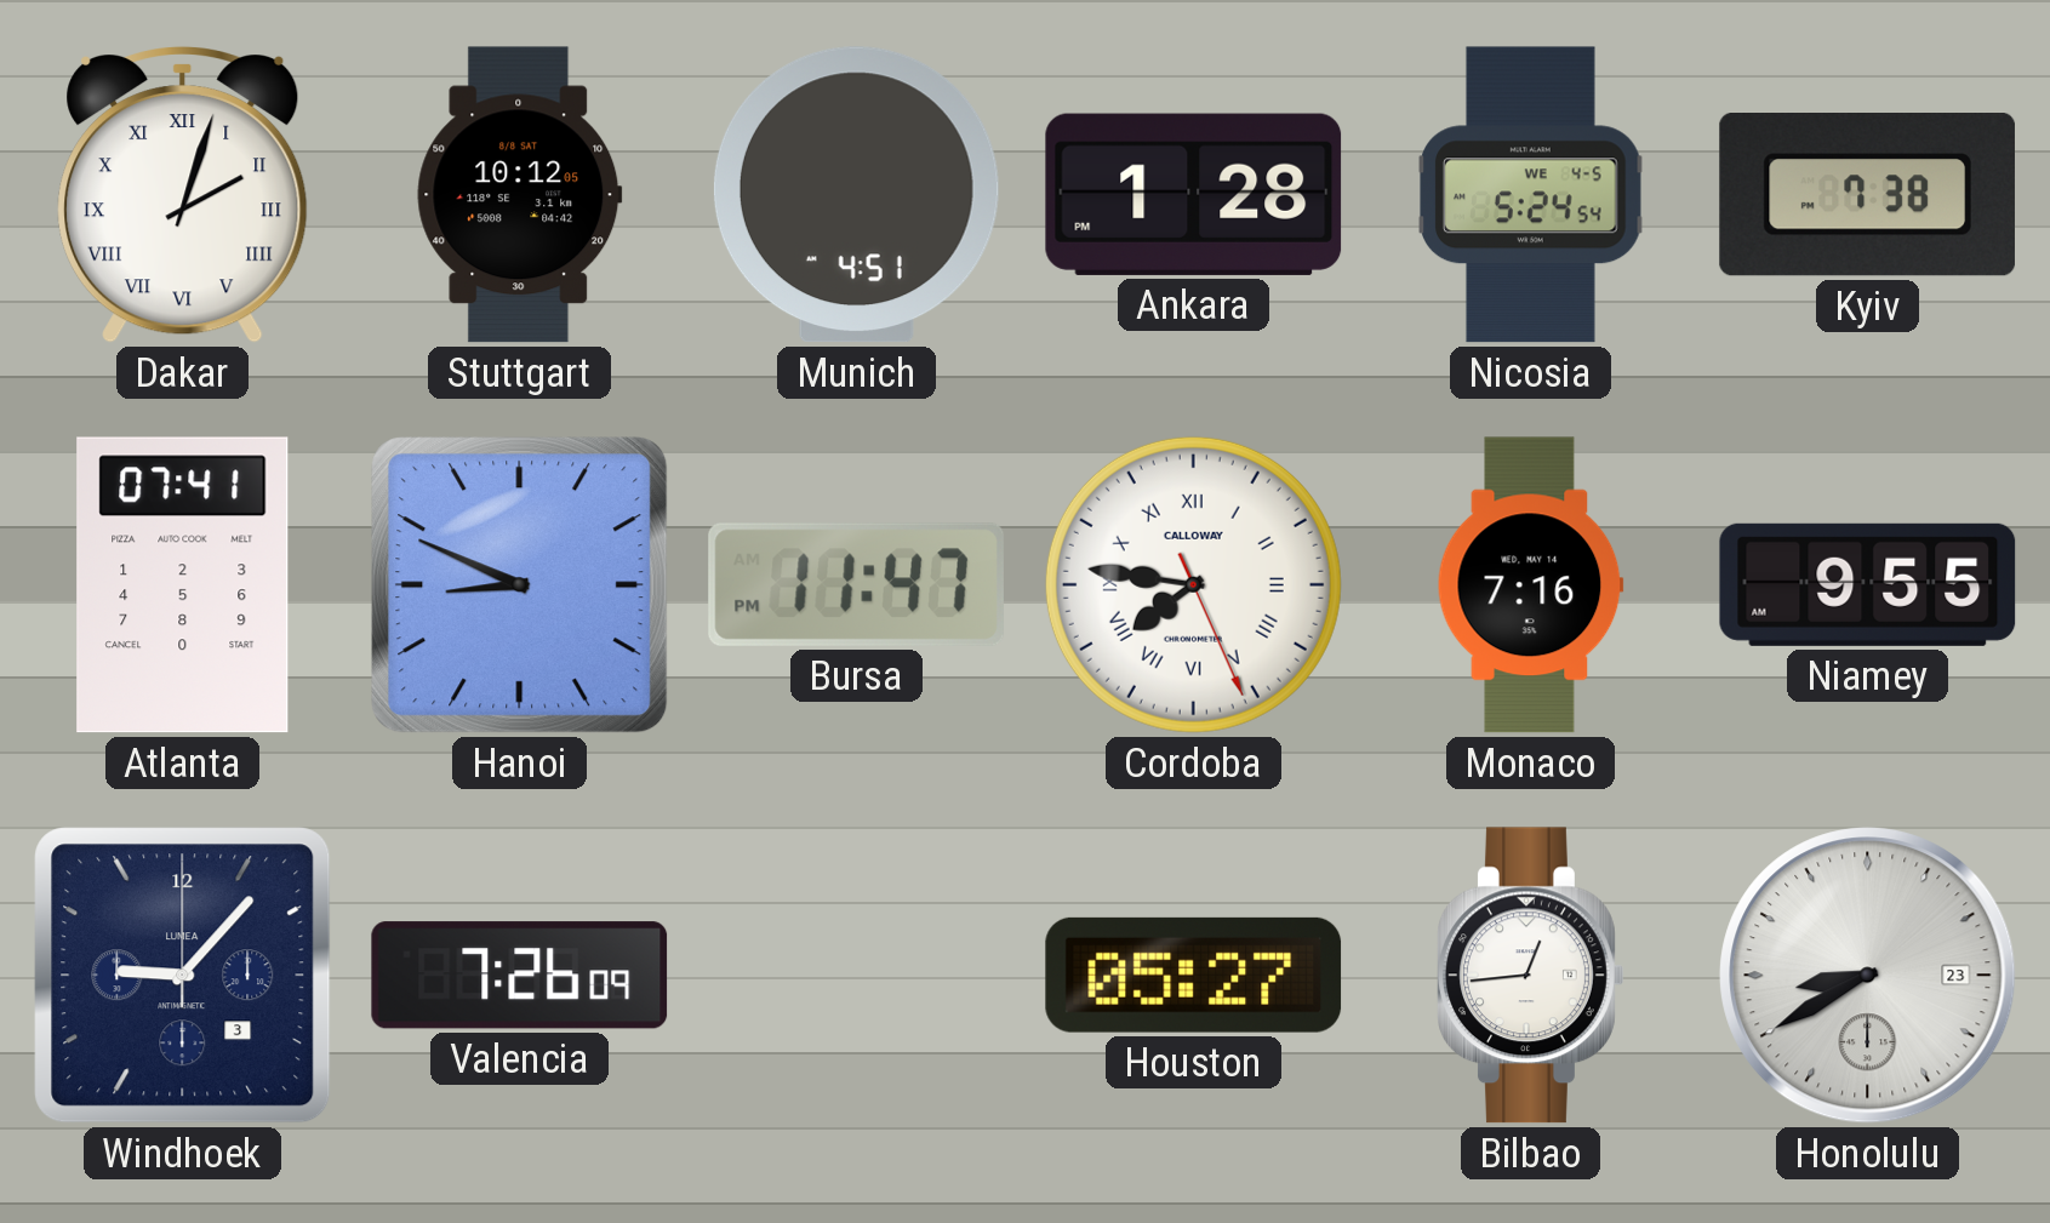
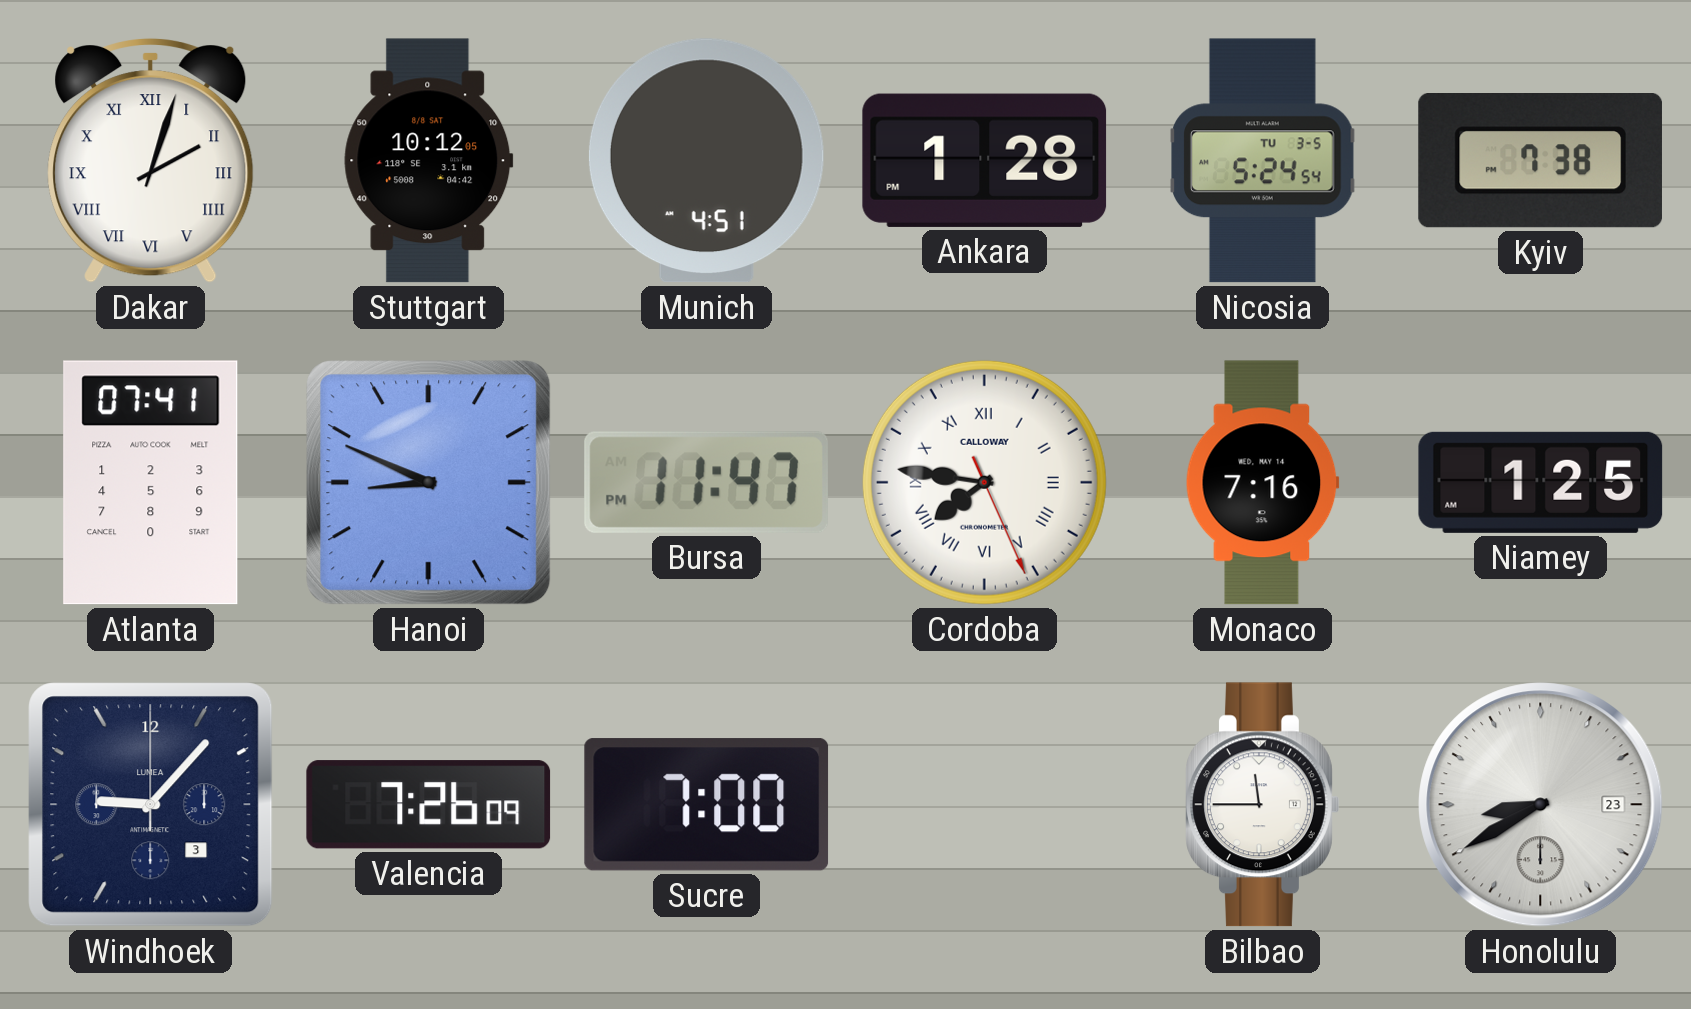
Nicosia date: WE 4-5 -> TU 3-5
Niamey: 9:55 -> 1:25
Sucre: none -> 7:00
Houston: 05:27 -> none
Bilbao: 12:44 -> 11:45
